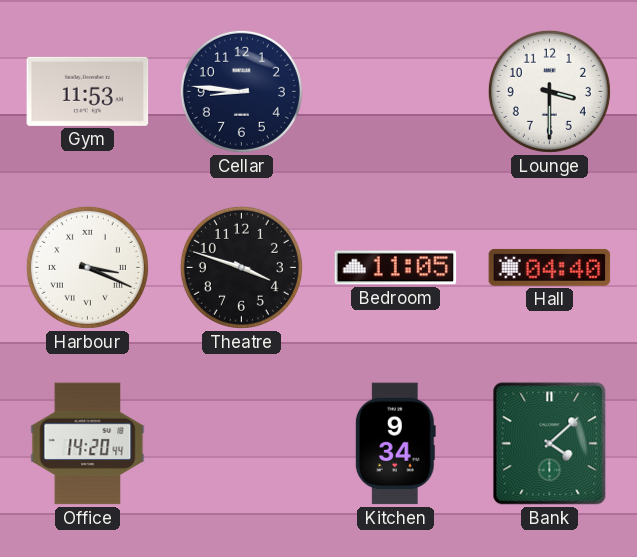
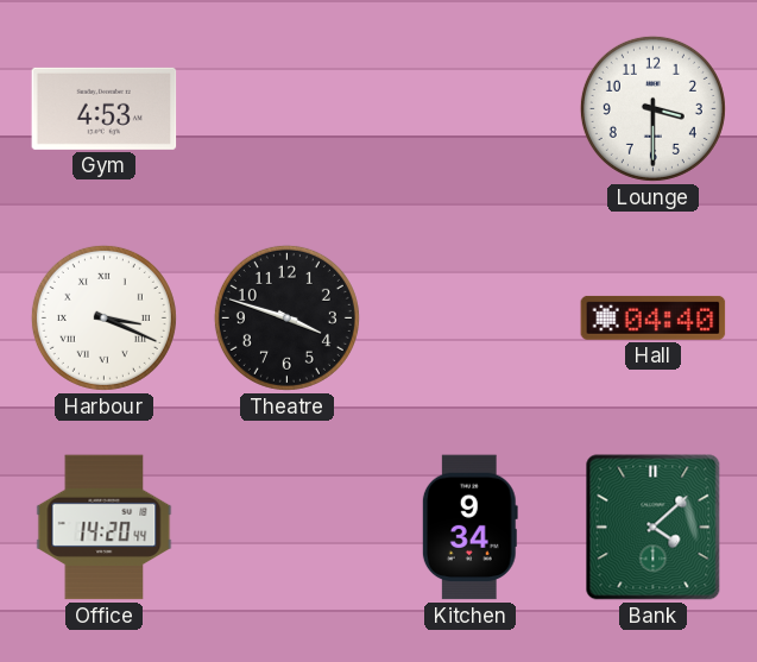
Gym: 11:53 -> 4:53
Cellar: 8:46 -> none
Bedroom: 11:05 -> none
